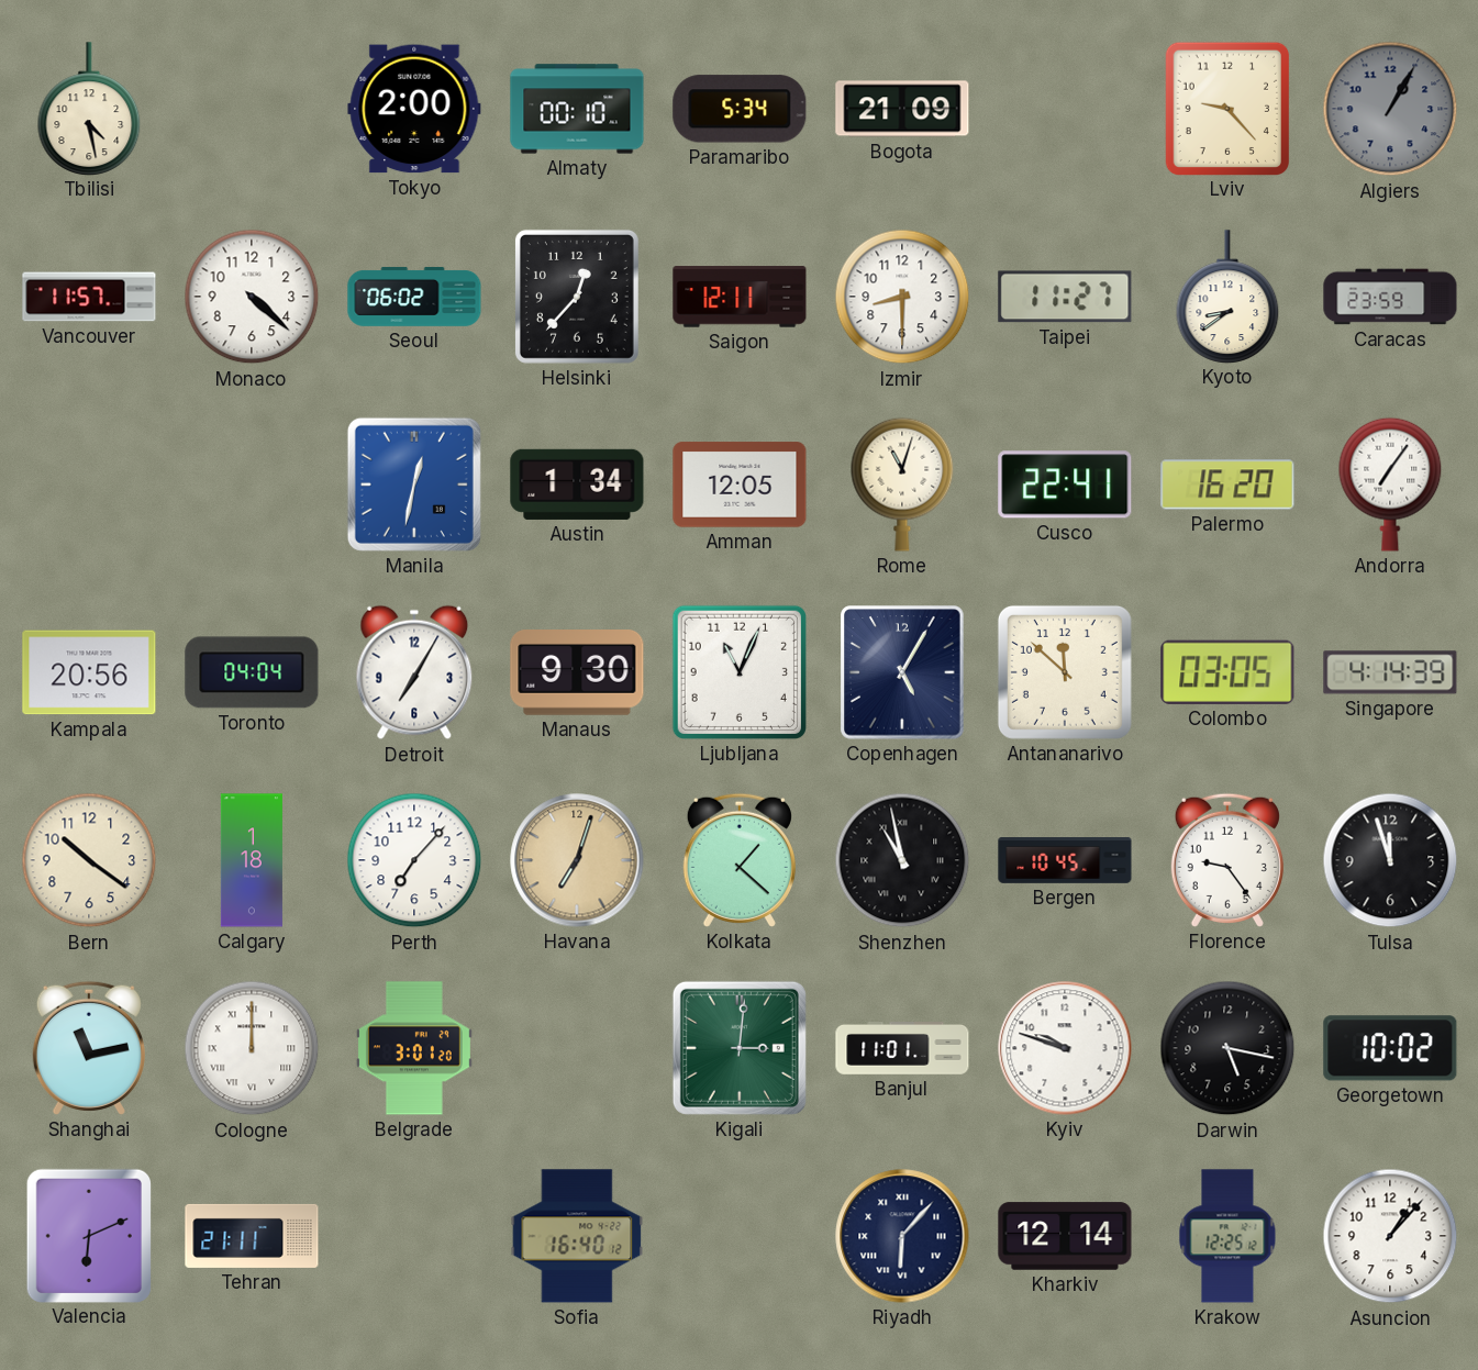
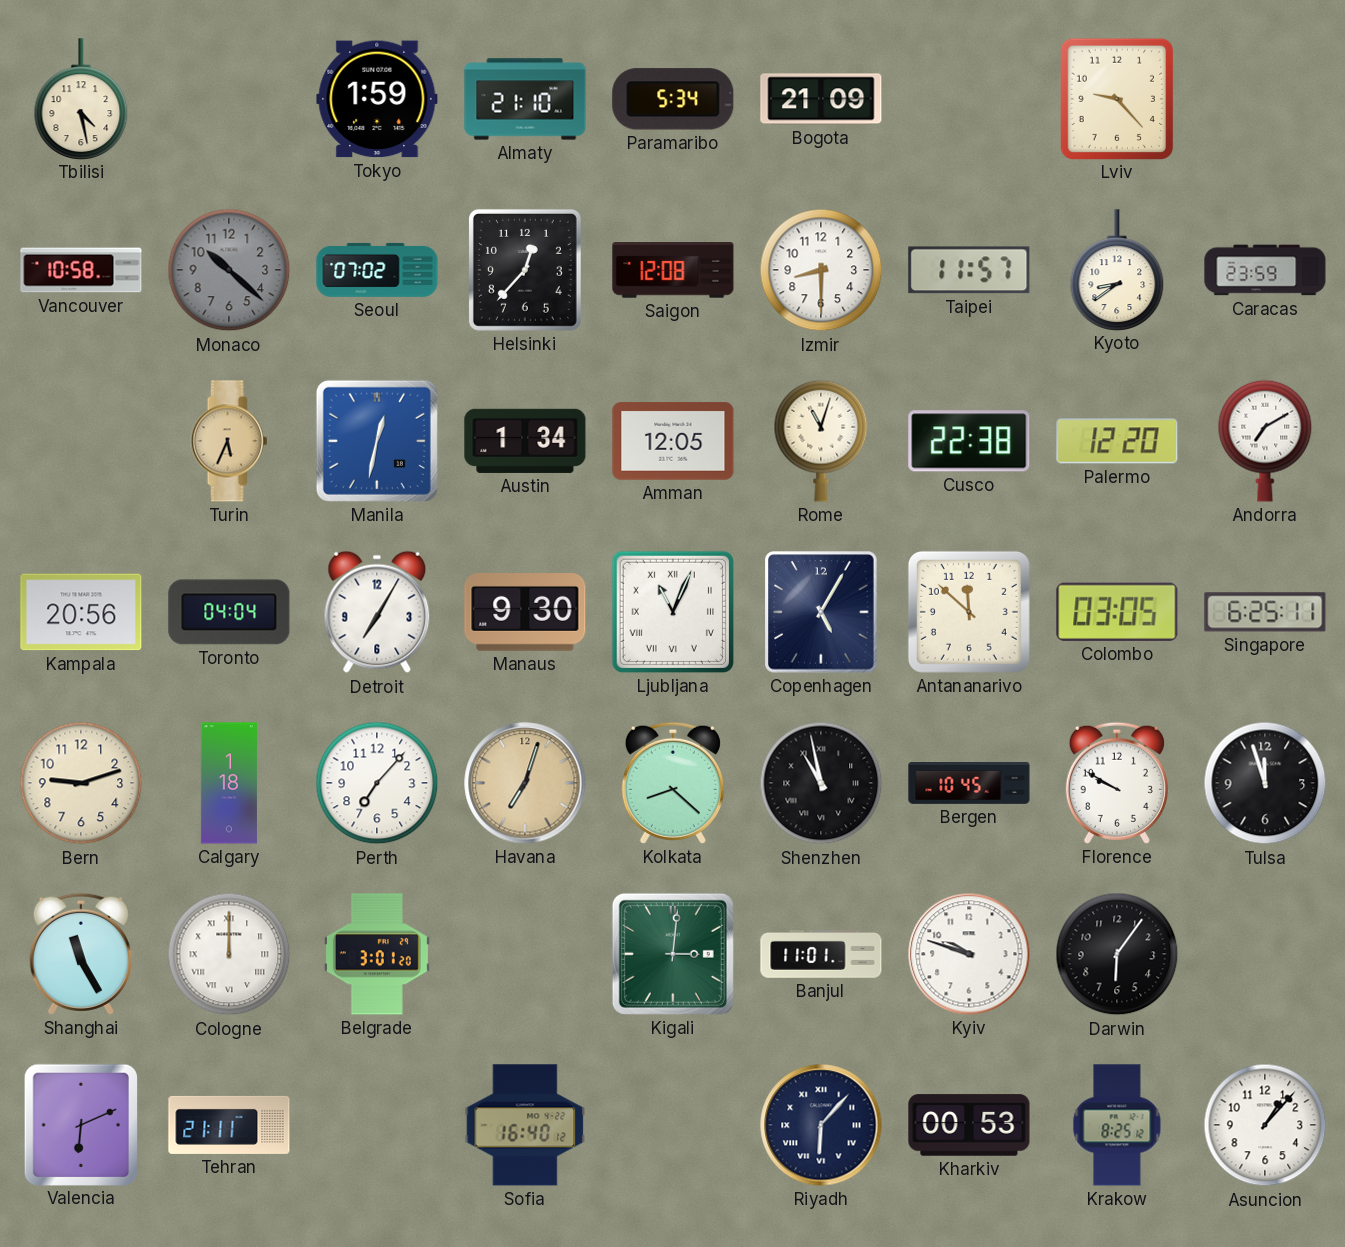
Tokyo: 2:00 -> 1:59
Almaty: 00:10 -> 21:10
Algiers: 1:05 -> none
Vancouver: 11:57 -> 10:58
Monaco: 4:22 -> 10:22
Monaco dial: white -> grey
Seoul: 06:02 -> 07:02
Saigon: 12:11 -> 12:08
Taipei: 11:27 -> 11:57
Turin: none -> 5:34
Cusco: 22:41 -> 22:38
Palermo: 16:20 -> 12:20
Andorra: 7:06 -> 7:10
Ljubljana numerals: Arabic -> Roman
Singapore: 4:14 -> 6:25
Bern: 10:21 -> 9:12
Kolkata: 1:22 -> 8:22
Florence: 9:24 -> 9:50
Shanghai: 11:13 -> 11:25
Darwin: 5:17 -> 6:06
Georgetown: 10:02 -> none
Kharkiv: 12:14 -> 00:53
Krakow: 12:25 -> 8:25
